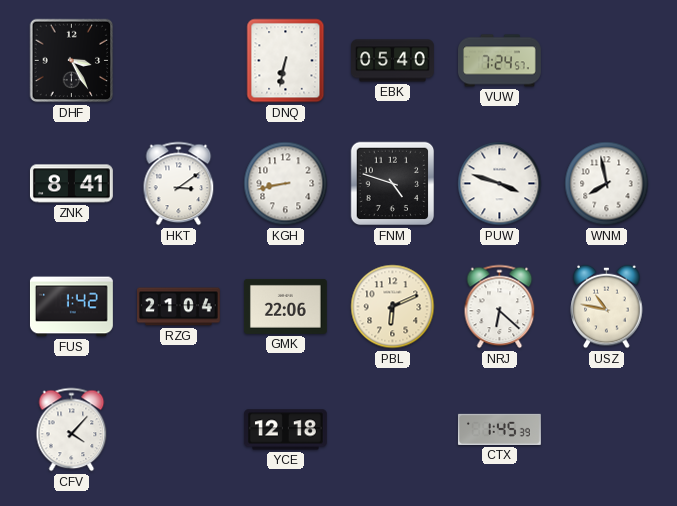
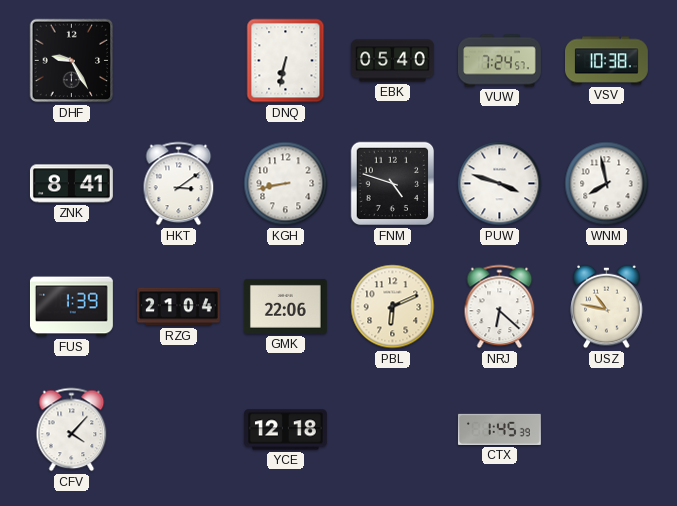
DHF: 3:25 -> 9:25
VSV: none -> 10:38
FUS: 1:42 -> 1:39
